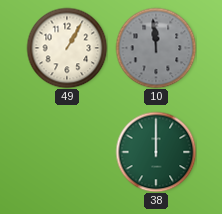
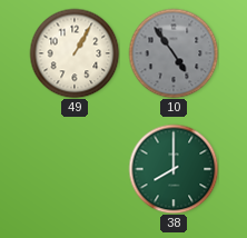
10: 11:59 -> 4:54
38: 12:00 -> 8:00
